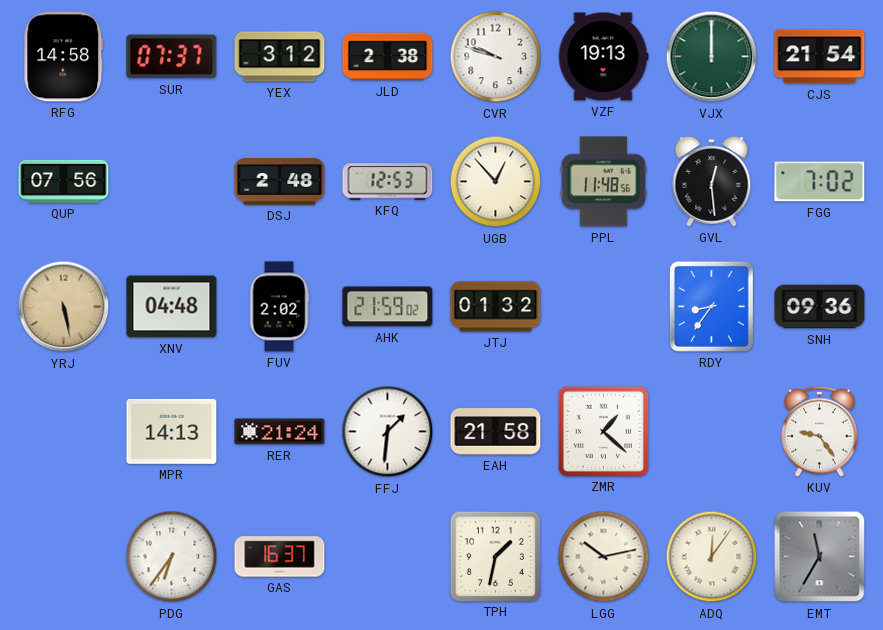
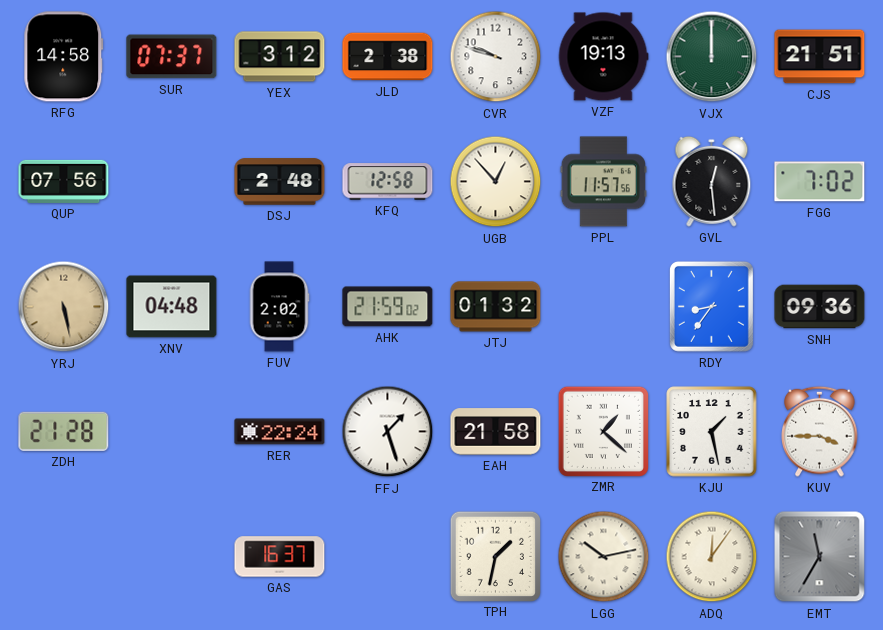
CJS: 21:54 -> 21:51
KFQ: 12:53 -> 12:58
PPL: 11:48 -> 11:57
ZDH: none -> 21:28
MPR: 14:13 -> none
RER: 21:24 -> 22:24
FFJ: 1:31 -> 1:27
KJU: none -> 1:28
KUV: 9:24 -> 3:45
PDG: 6:36 -> none
